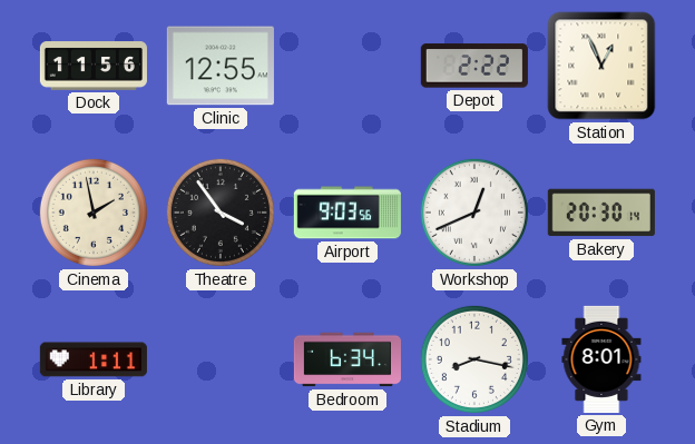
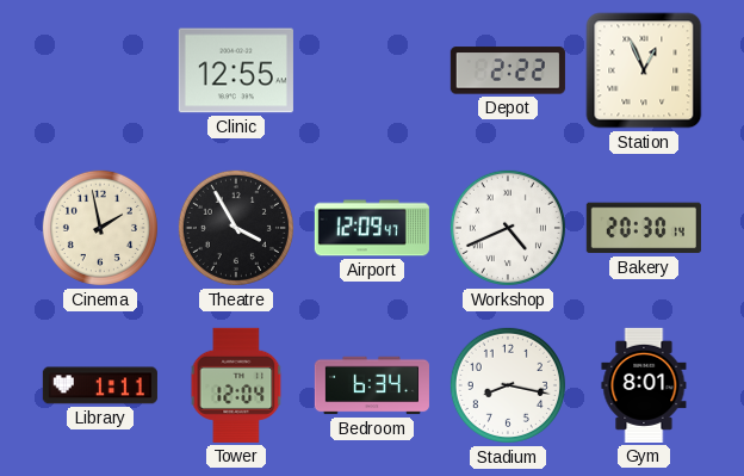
Dock: 11:56 -> none
Theatre: 3:54 -> 3:55
Airport: 9:03 -> 12:09
Workshop: 12:41 -> 4:41
Tower: none -> 12:04
